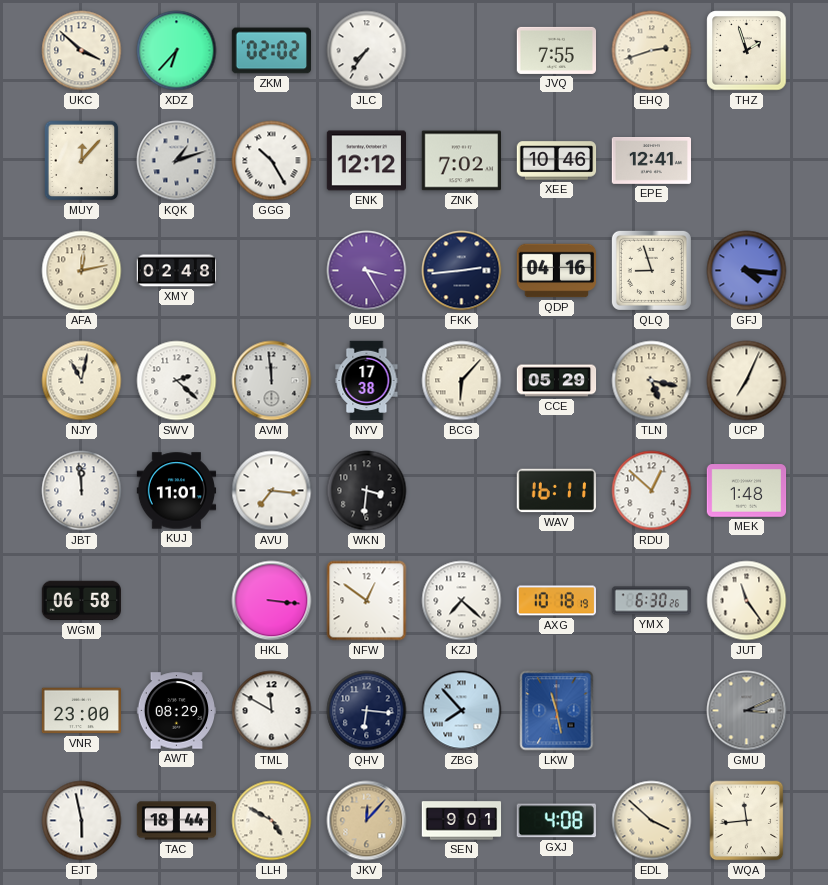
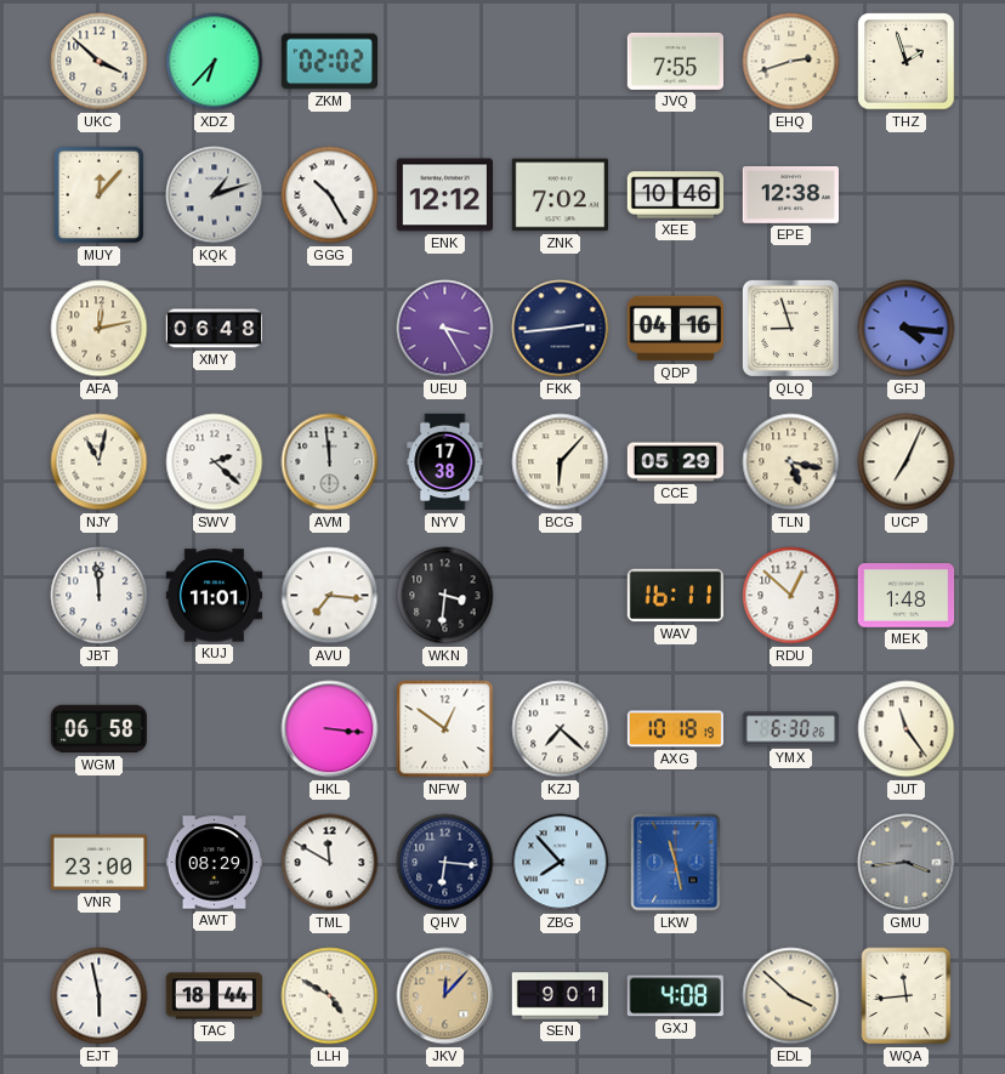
JLC: 7:36 -> none
EPE: 12:41 -> 12:38
XMY: 02:48 -> 06:48
GMU: 3:11 -> 3:44
